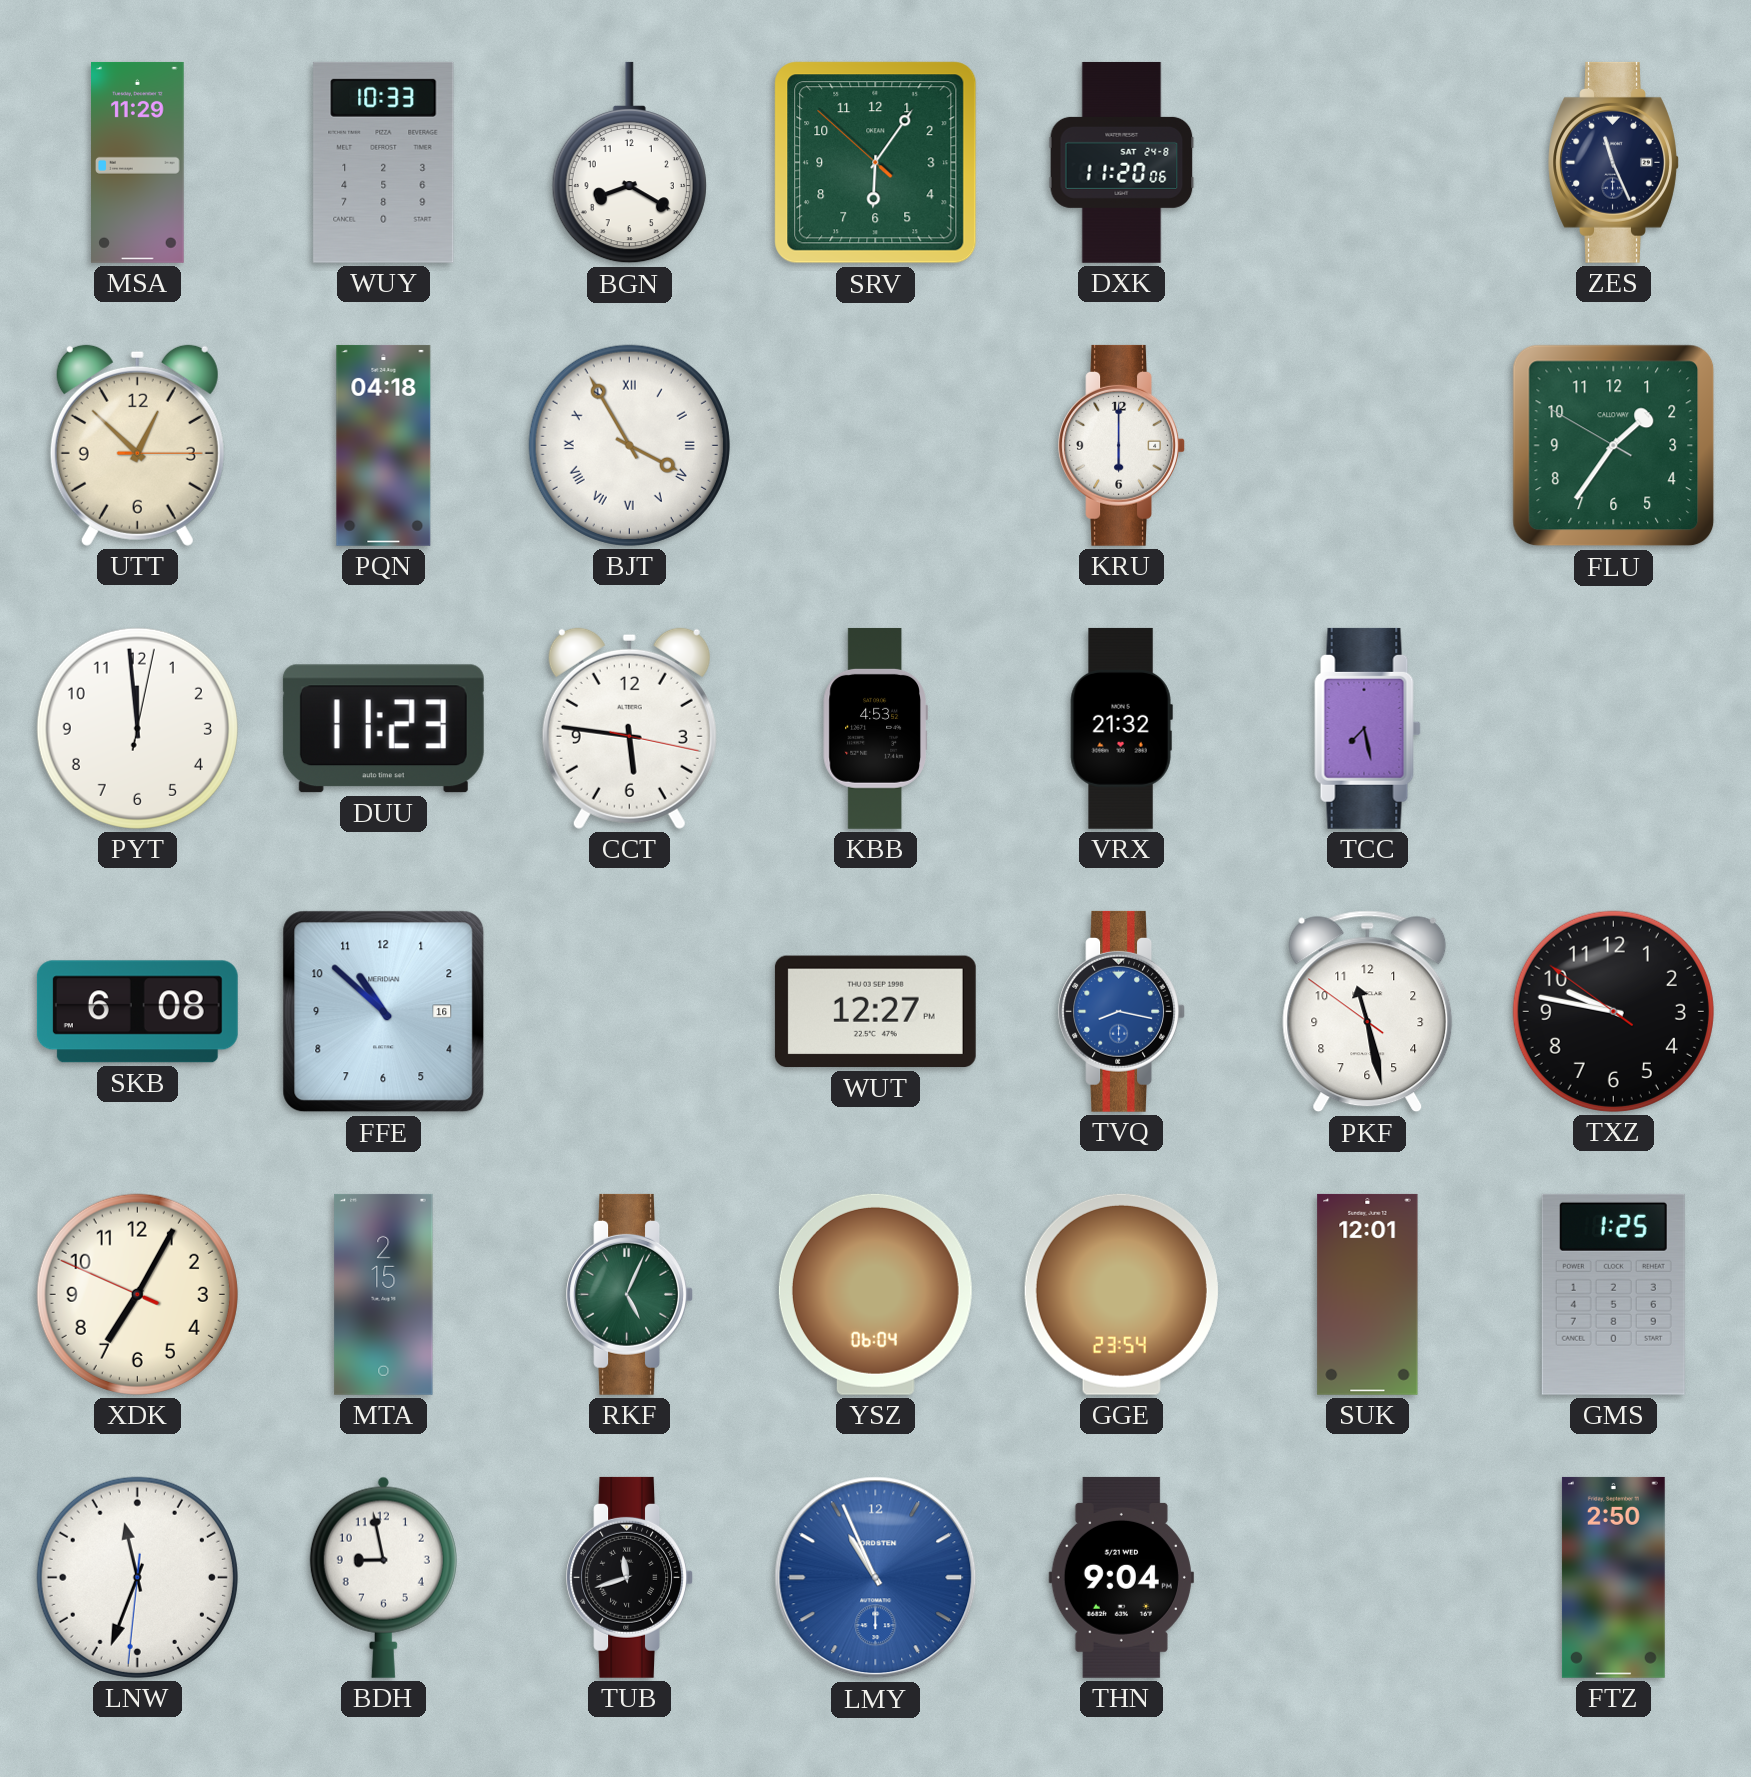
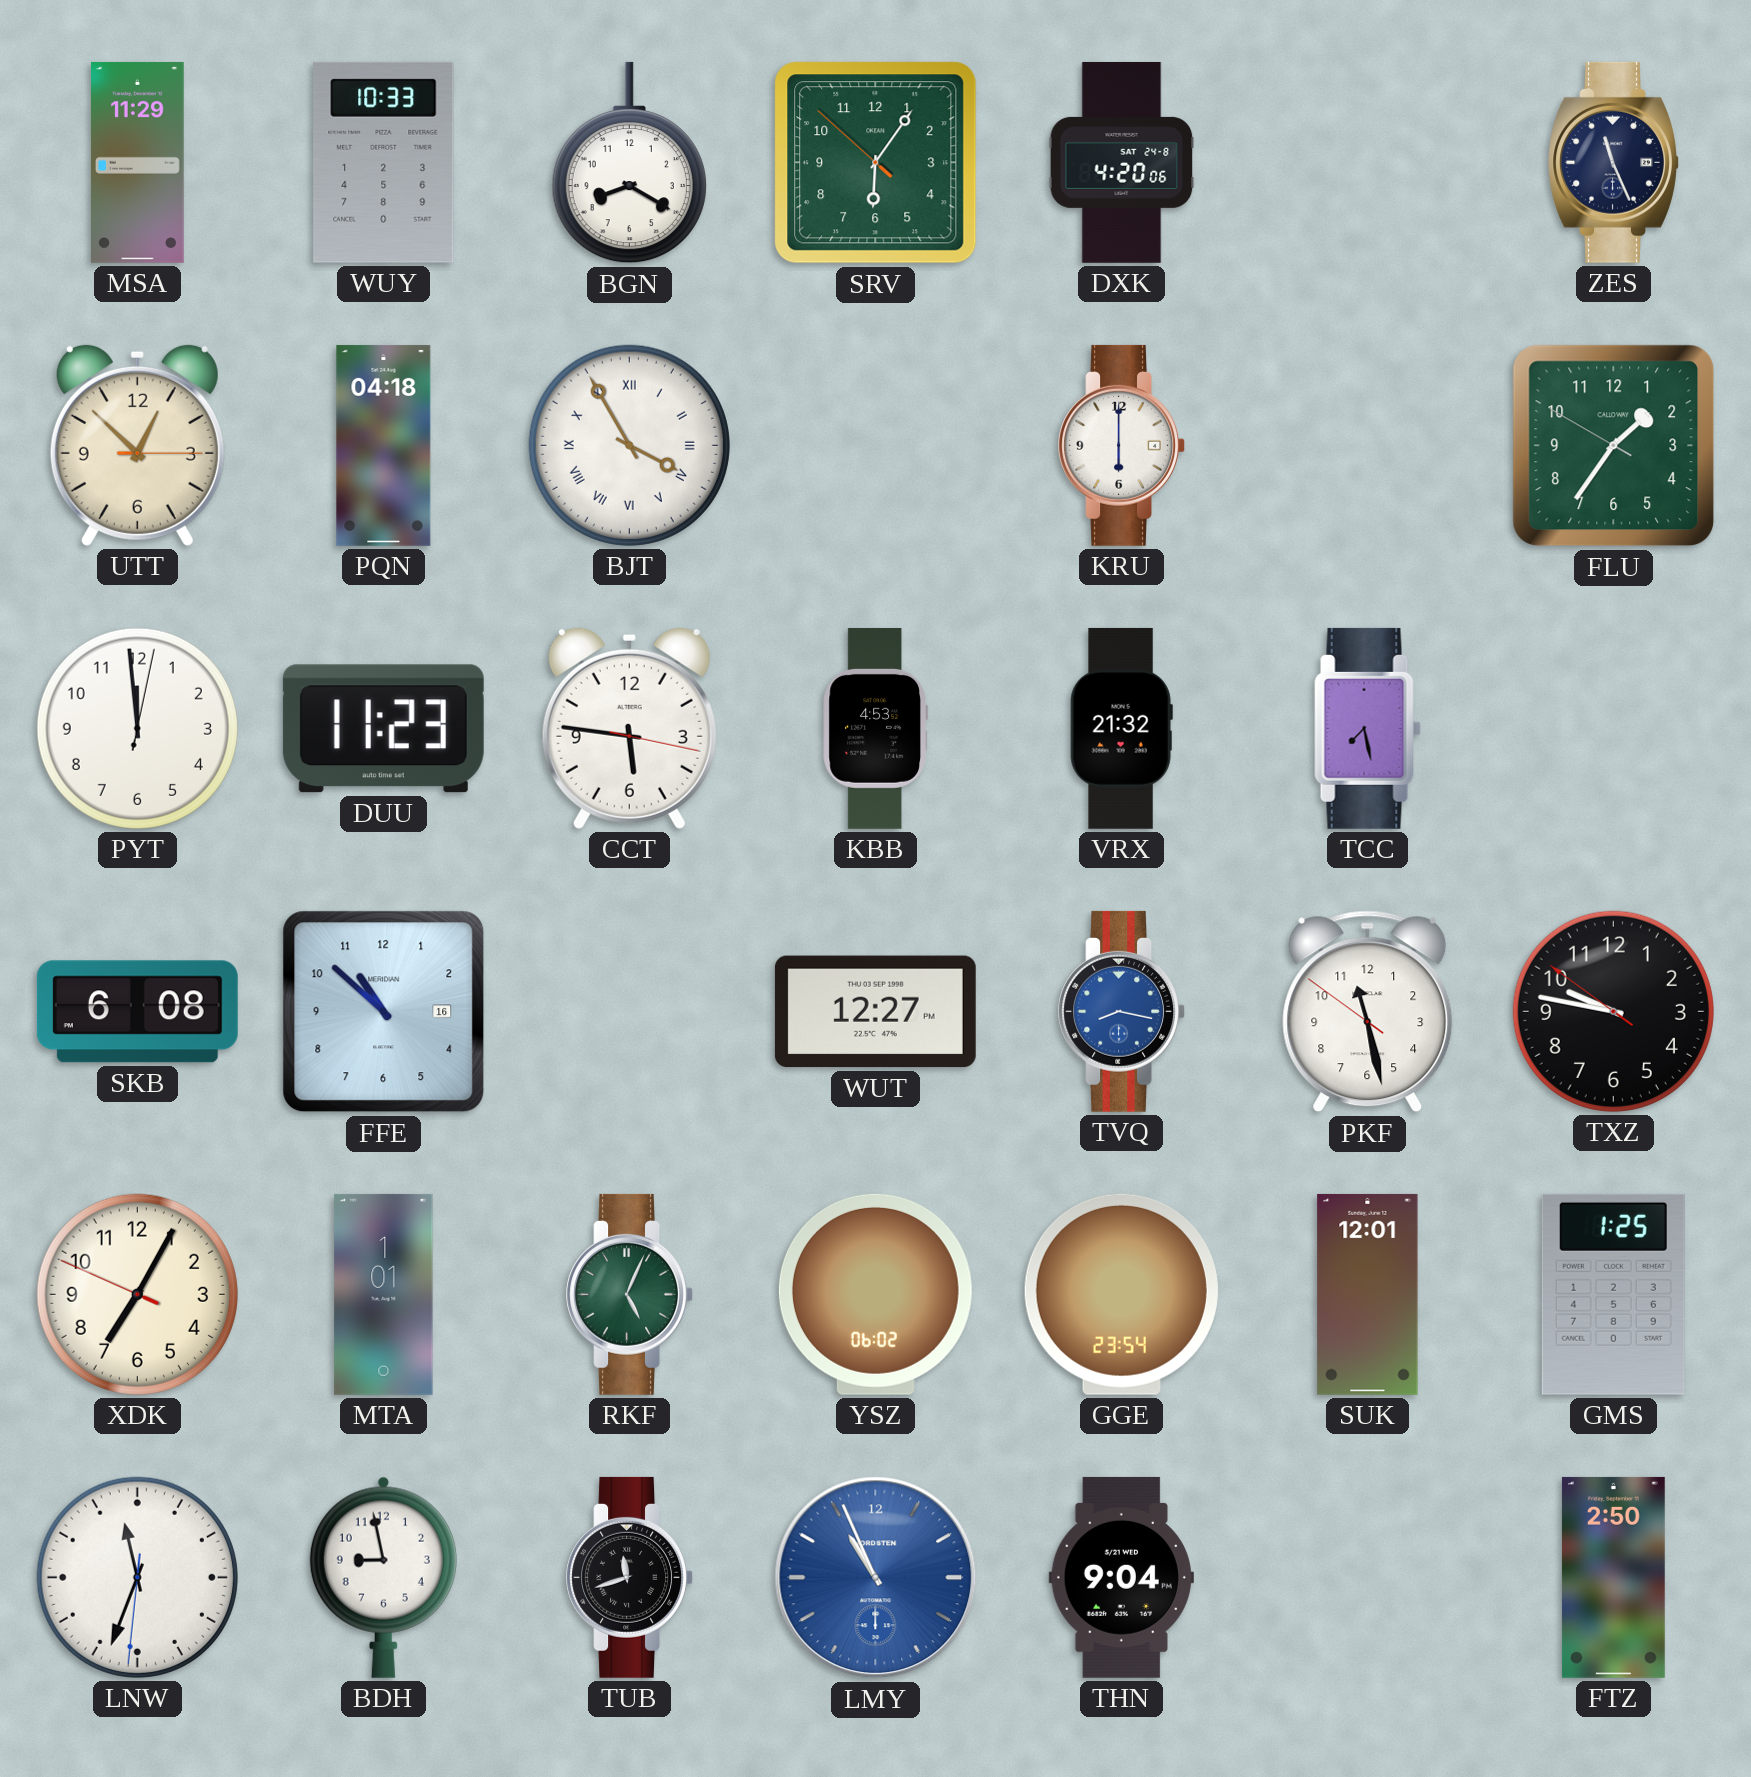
DXK: 11:20 -> 4:20
MTA: 2:15 -> 1:01
YSZ: 06:04 -> 06:02
